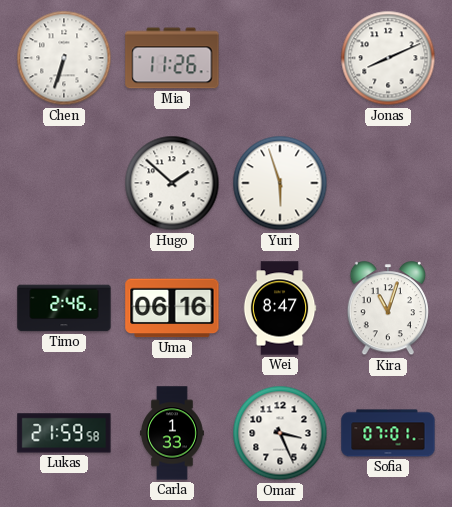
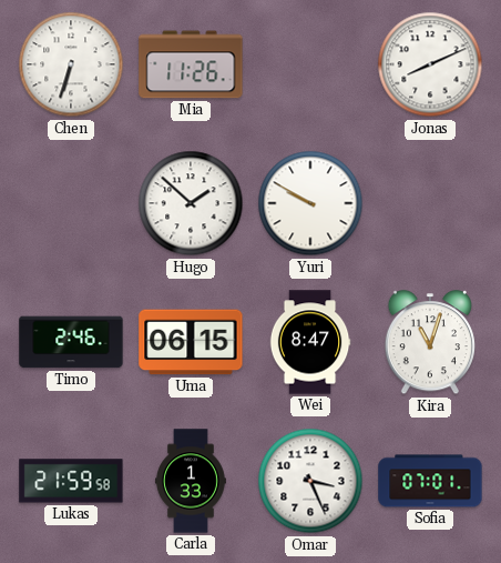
Yuri: 5:57 -> 9:50
Uma: 06:16 -> 06:15
